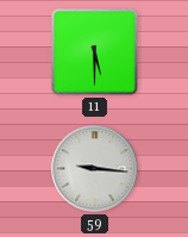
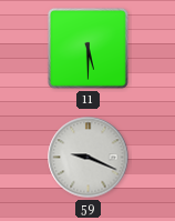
59: 9:16 -> 9:19
